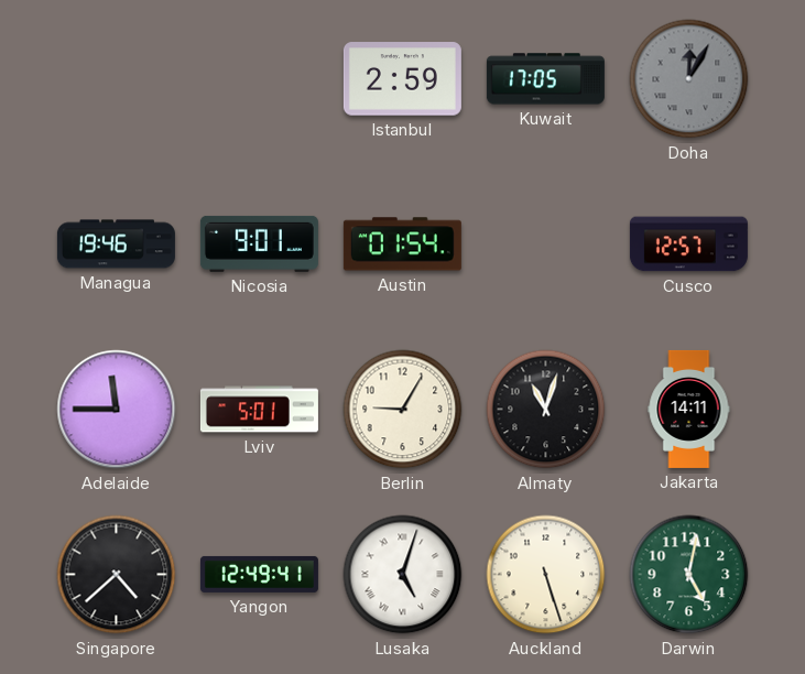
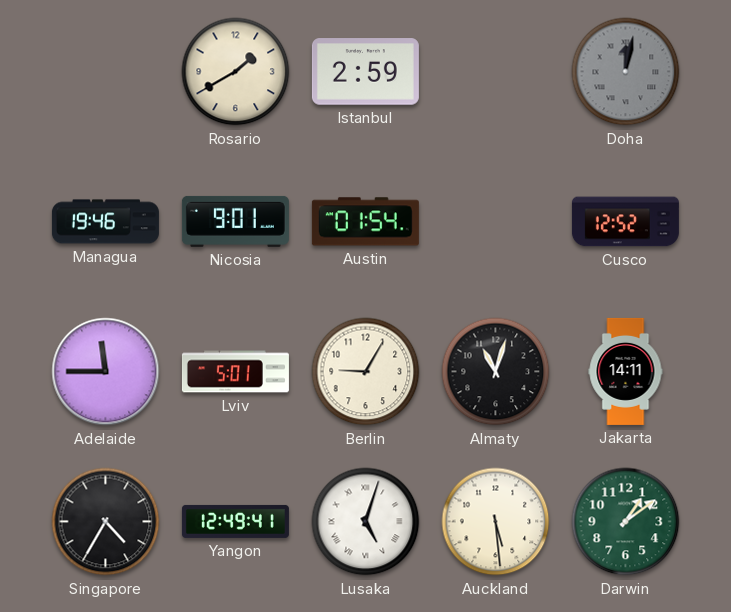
Rosario: none -> 1:40
Kuwait: 17:05 -> none
Doha: 12:05 -> 12:02
Cusco: 12:57 -> 12:52
Singapore: 4:38 -> 4:35
Auckland: 5:27 -> 5:29
Darwin: 5:02 -> 1:09
